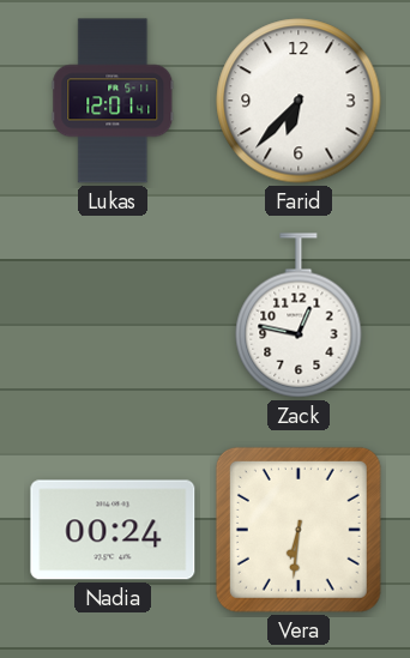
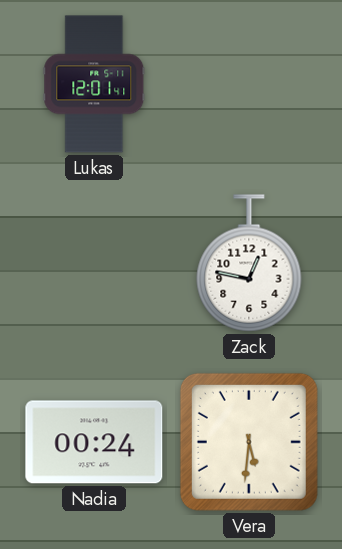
Farid: 6:37 -> none
Vera: 6:31 -> 5:31
